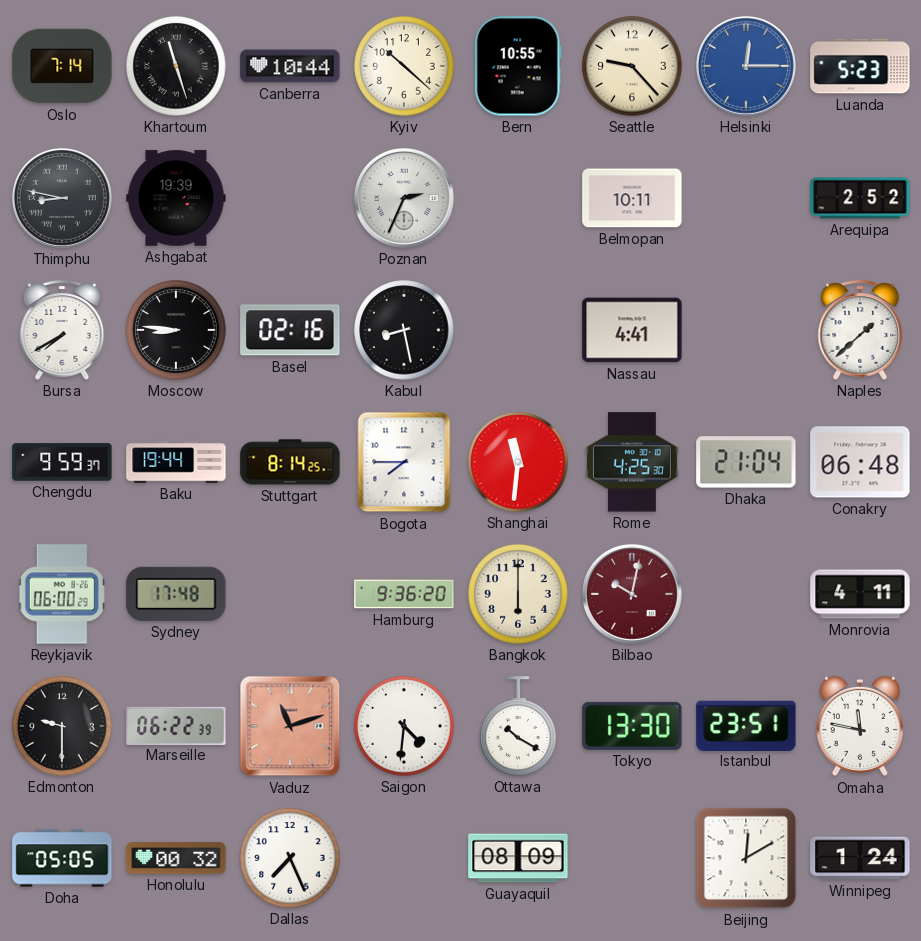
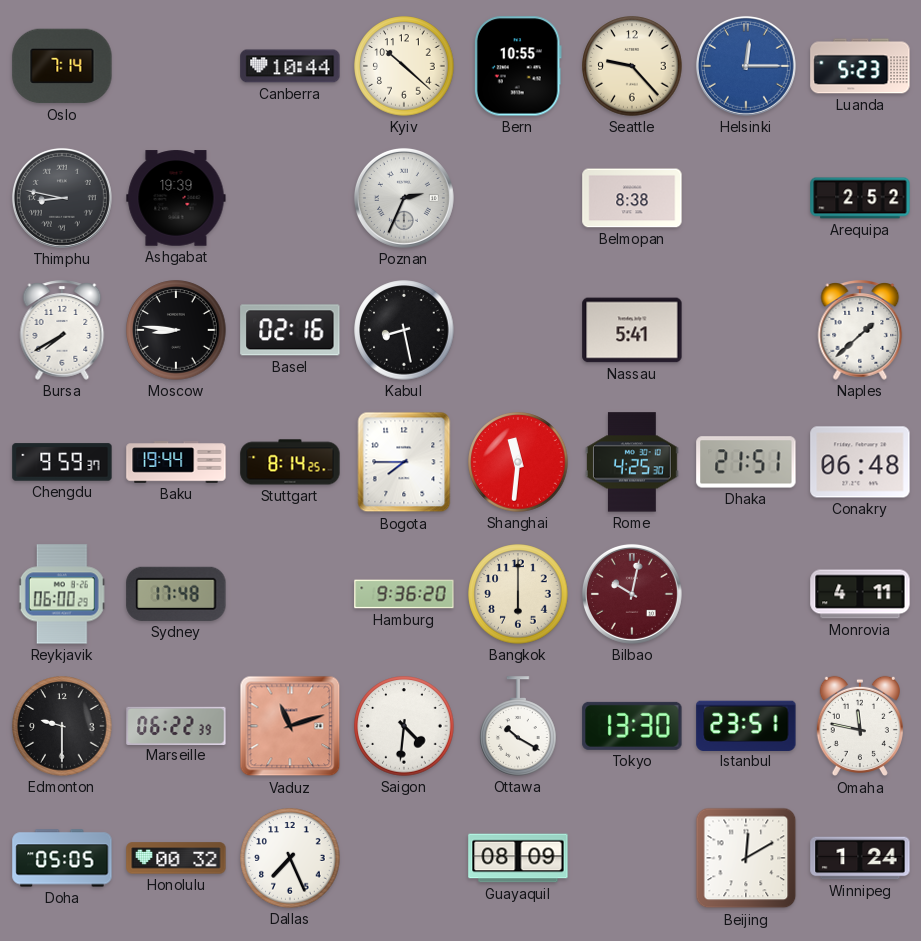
Khartoum: 11:27 -> none
Belmopan: 10:11 -> 8:38
Nassau: 4:41 -> 5:41
Dhaka: 21:04 -> 21:51
